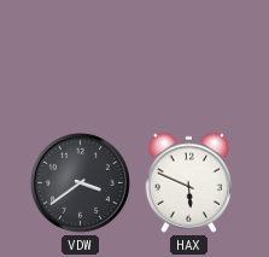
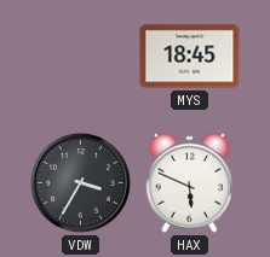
MYS: none -> 18:45
VDW: 3:39 -> 3:35
